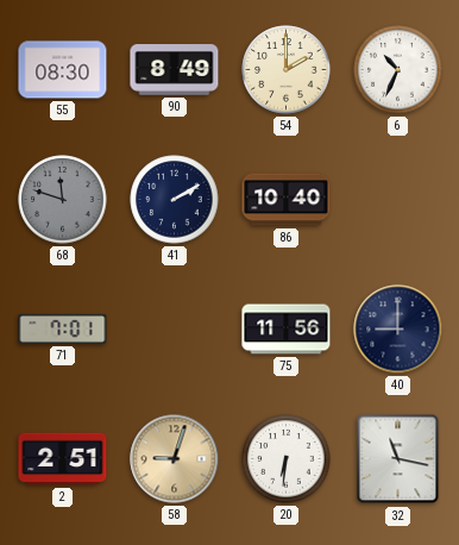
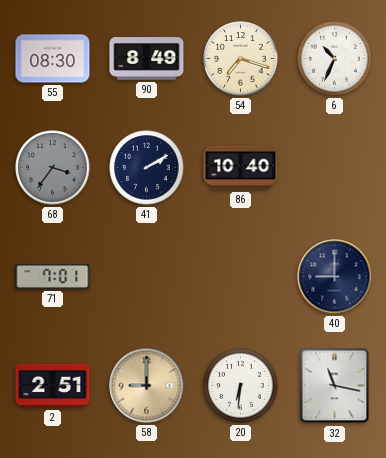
54: 2:00 -> 7:18
68: 11:48 -> 3:36
75: 11:56 -> none
58: 9:03 -> 9:00
